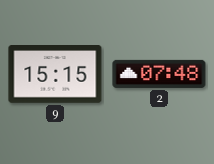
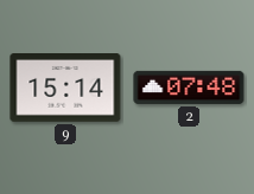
9: 15:15 -> 15:14
